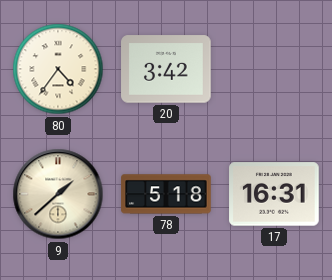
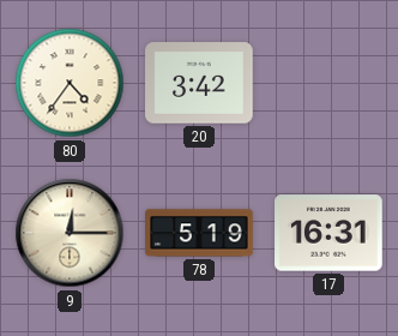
9: 1:38 -> 12:15
78: 5:18 -> 5:19
